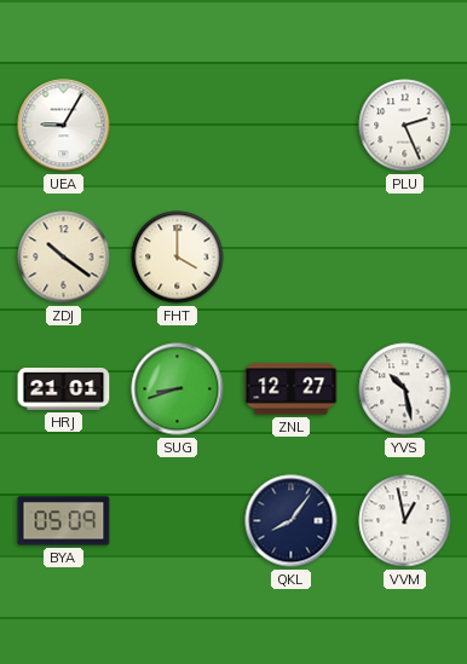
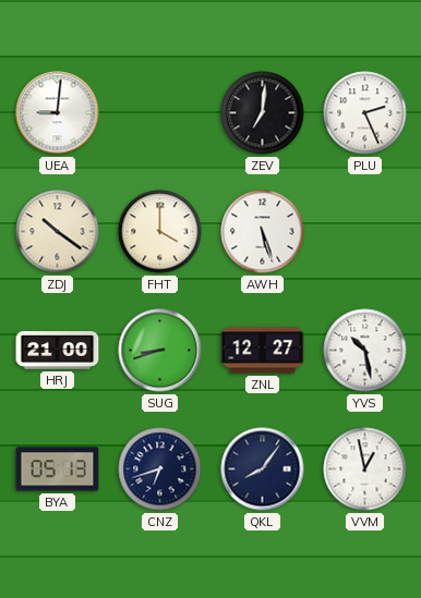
UEA: 9:05 -> 9:01
ZEV: none -> 7:01
AWH: none -> 5:27
HRJ: 21:01 -> 21:00
BYA: 05:09 -> 05:13
CNZ: none -> 6:42
